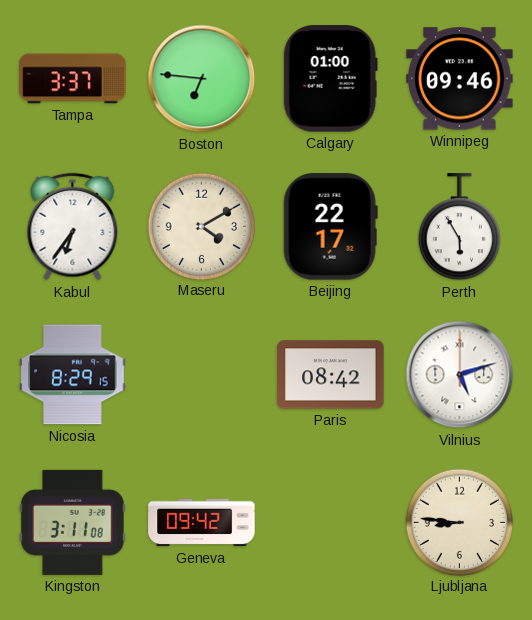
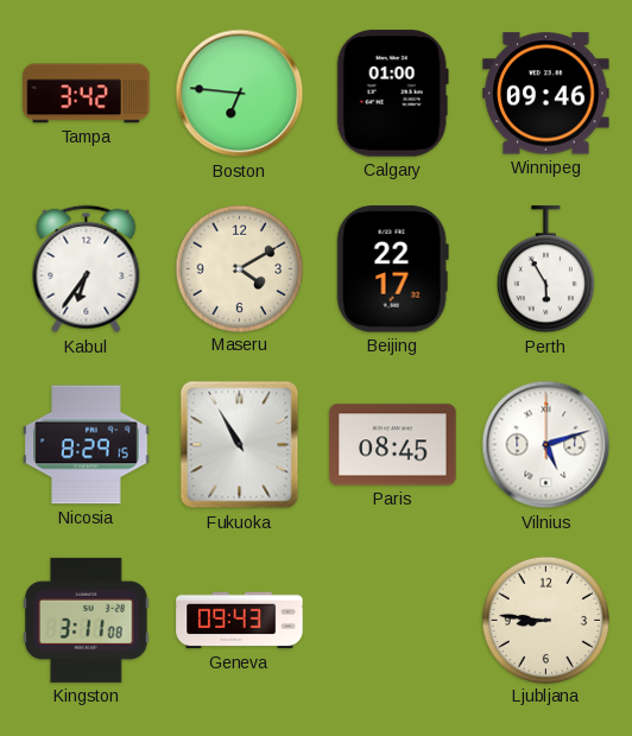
Tampa: 3:37 -> 3:42
Fukuoka: none -> 10:55
Paris: 08:42 -> 08:45
Geneva: 09:42 -> 09:43
